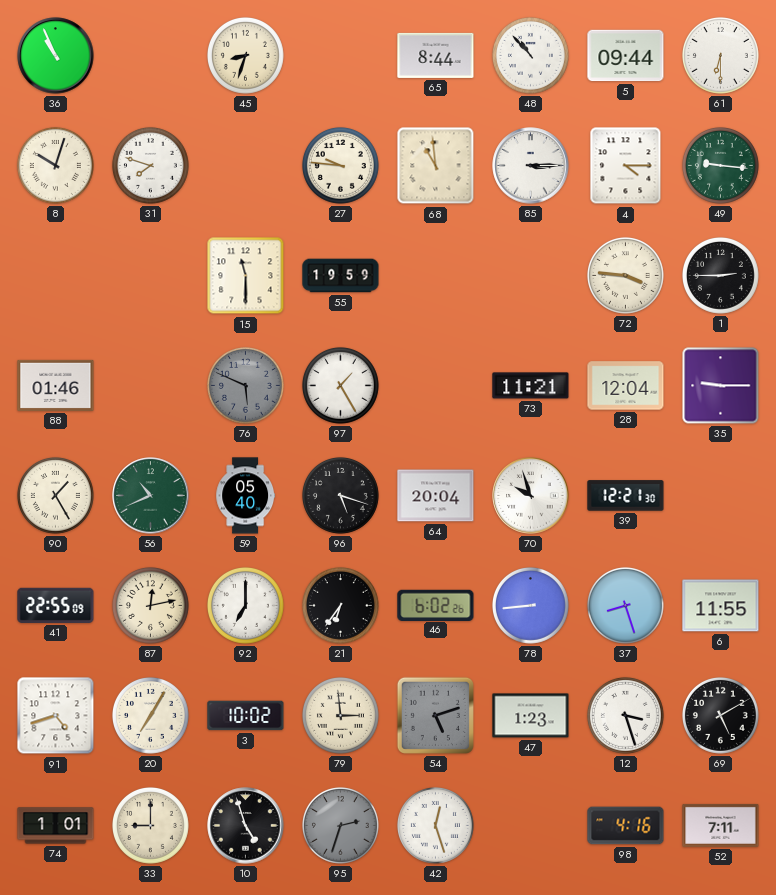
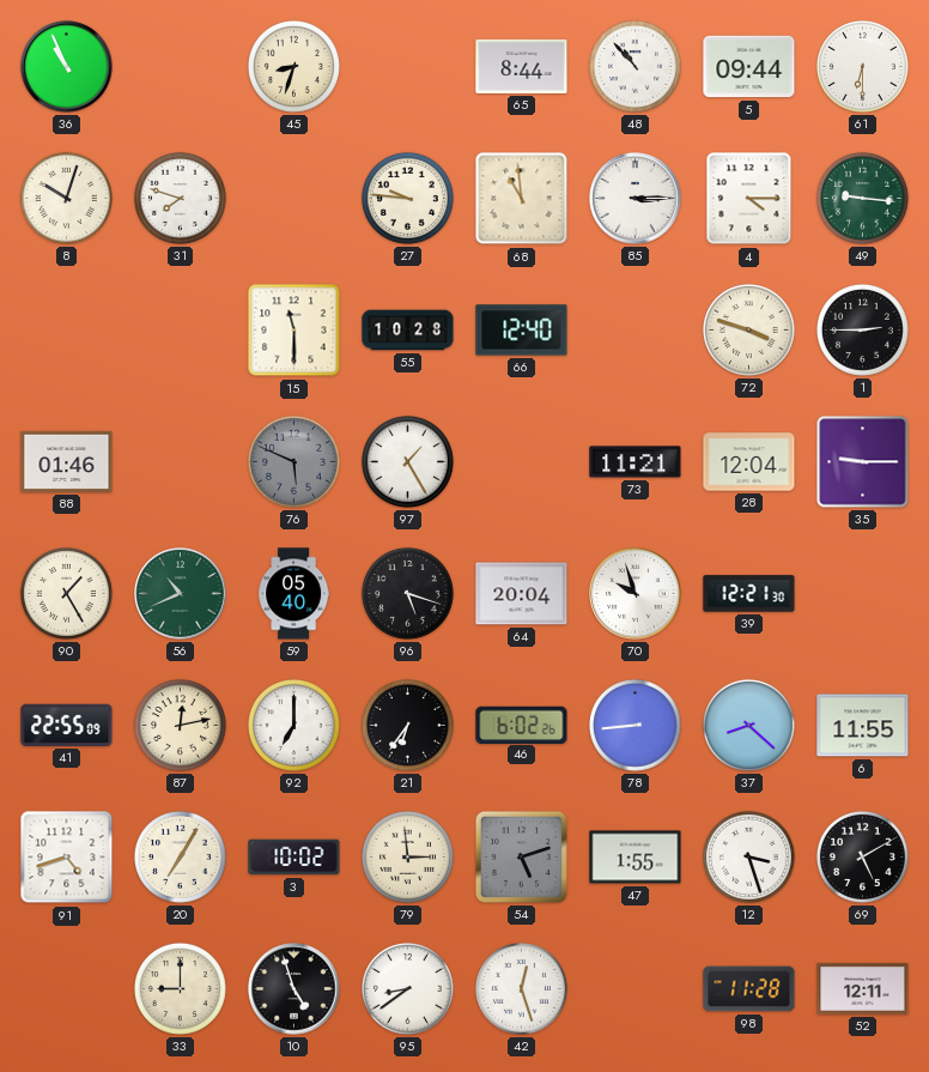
55: 19:59 -> 10:28
66: none -> 12:40
72: 3:46 -> 3:48
37: 8:27 -> 8:22
47: 1:23 -> 1:55
74: 1:01 -> none
95: 2:33 -> 8:39
95 dial: grey -> white
98: 4:16 -> 11:28
52: 7:11 -> 12:11
